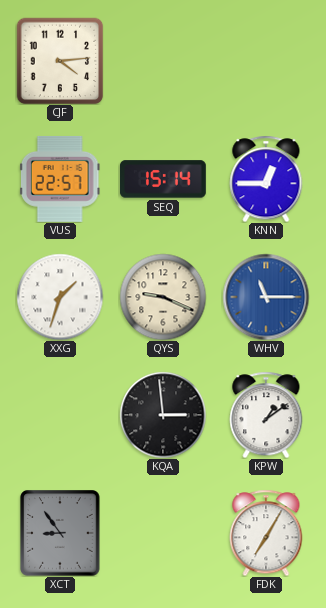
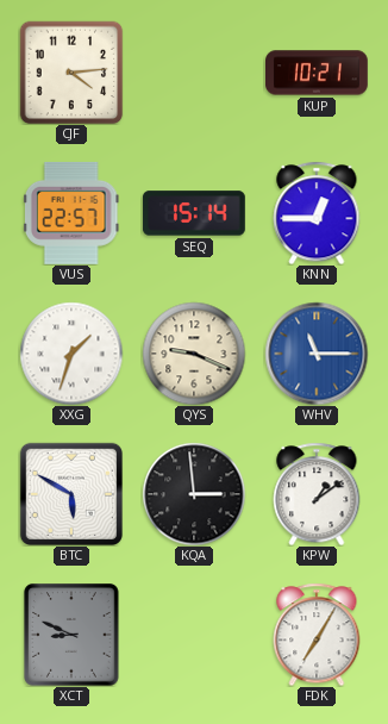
KUP: none -> 10:21
BTC: none -> 5:50
XCT: 8:54 -> 8:49
